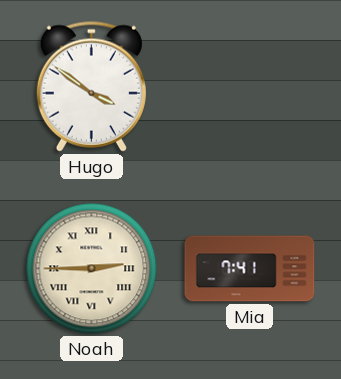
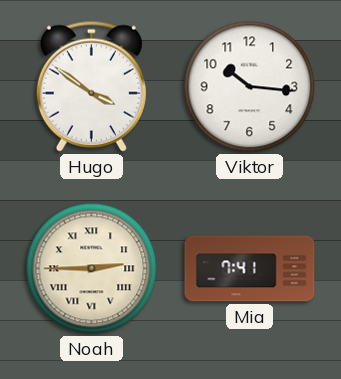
Viktor: none -> 10:16
